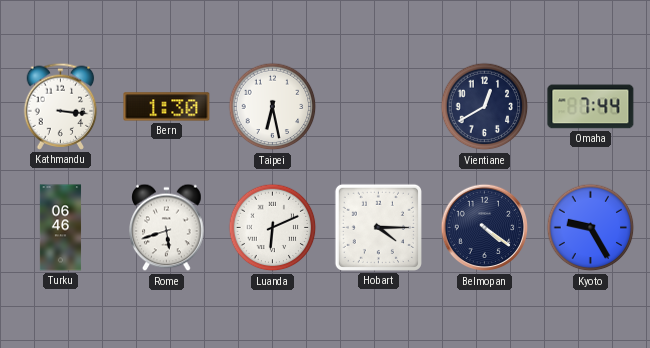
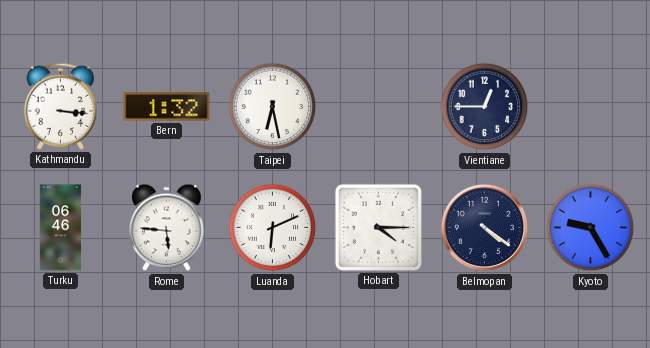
Bern: 1:30 -> 1:32
Vientiane: 12:40 -> 12:45
Omaha: 7:44 -> none
Rome: 5:42 -> 5:46
